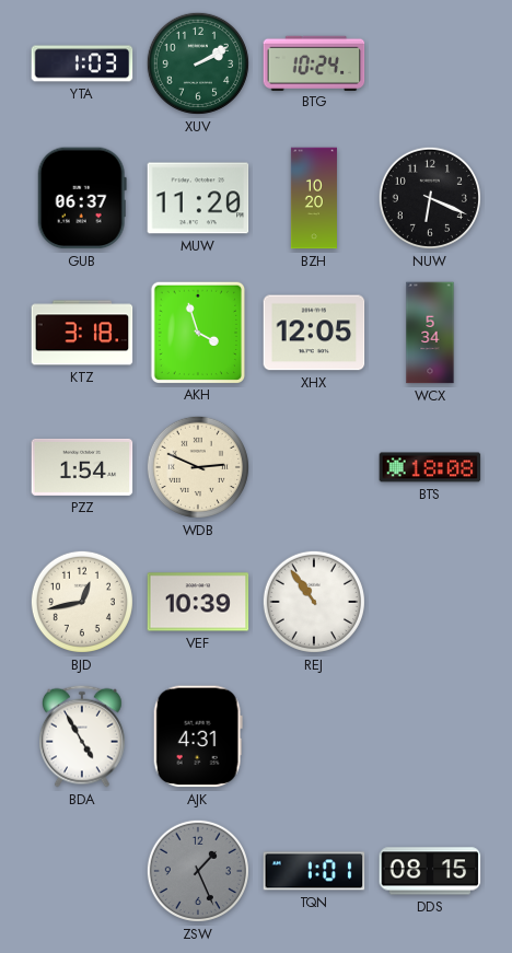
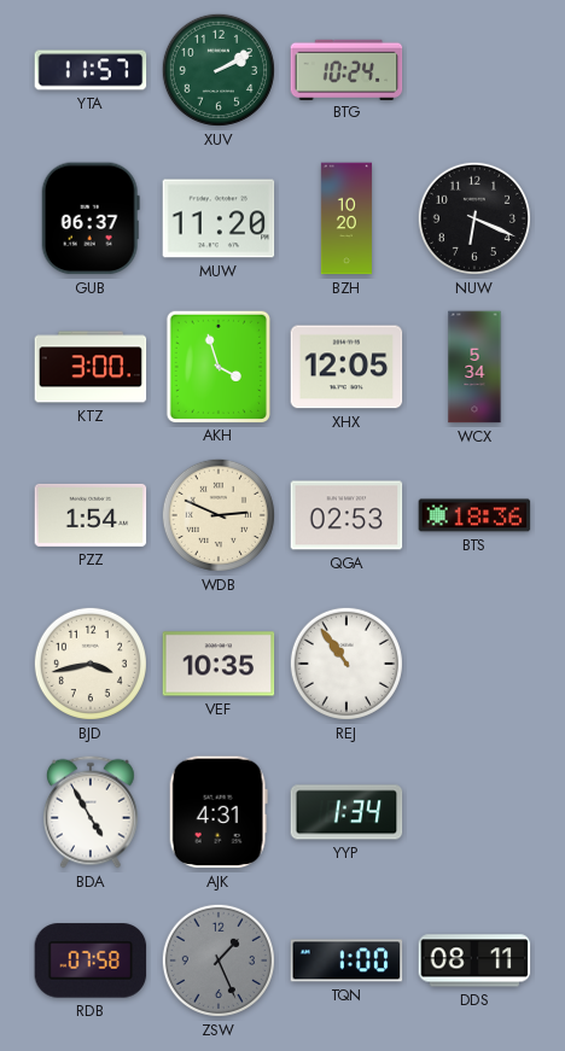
YTA: 1:03 -> 11:57
KTZ: 3:18 -> 3:00
QGA: none -> 02:53
BTS: 18:08 -> 18:36
BJD: 12:43 -> 3:43
VEF: 10:39 -> 10:35
YYP: none -> 1:34
RDB: none -> 07:58
TQN: 1:01 -> 1:00
DDS: 08:15 -> 08:11
